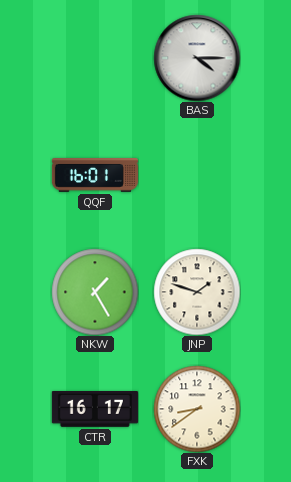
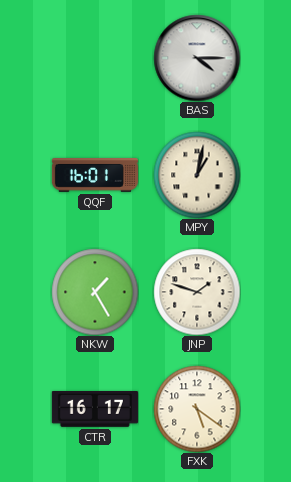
MPY: none -> 1:02
FXK: 8:39 -> 5:21
